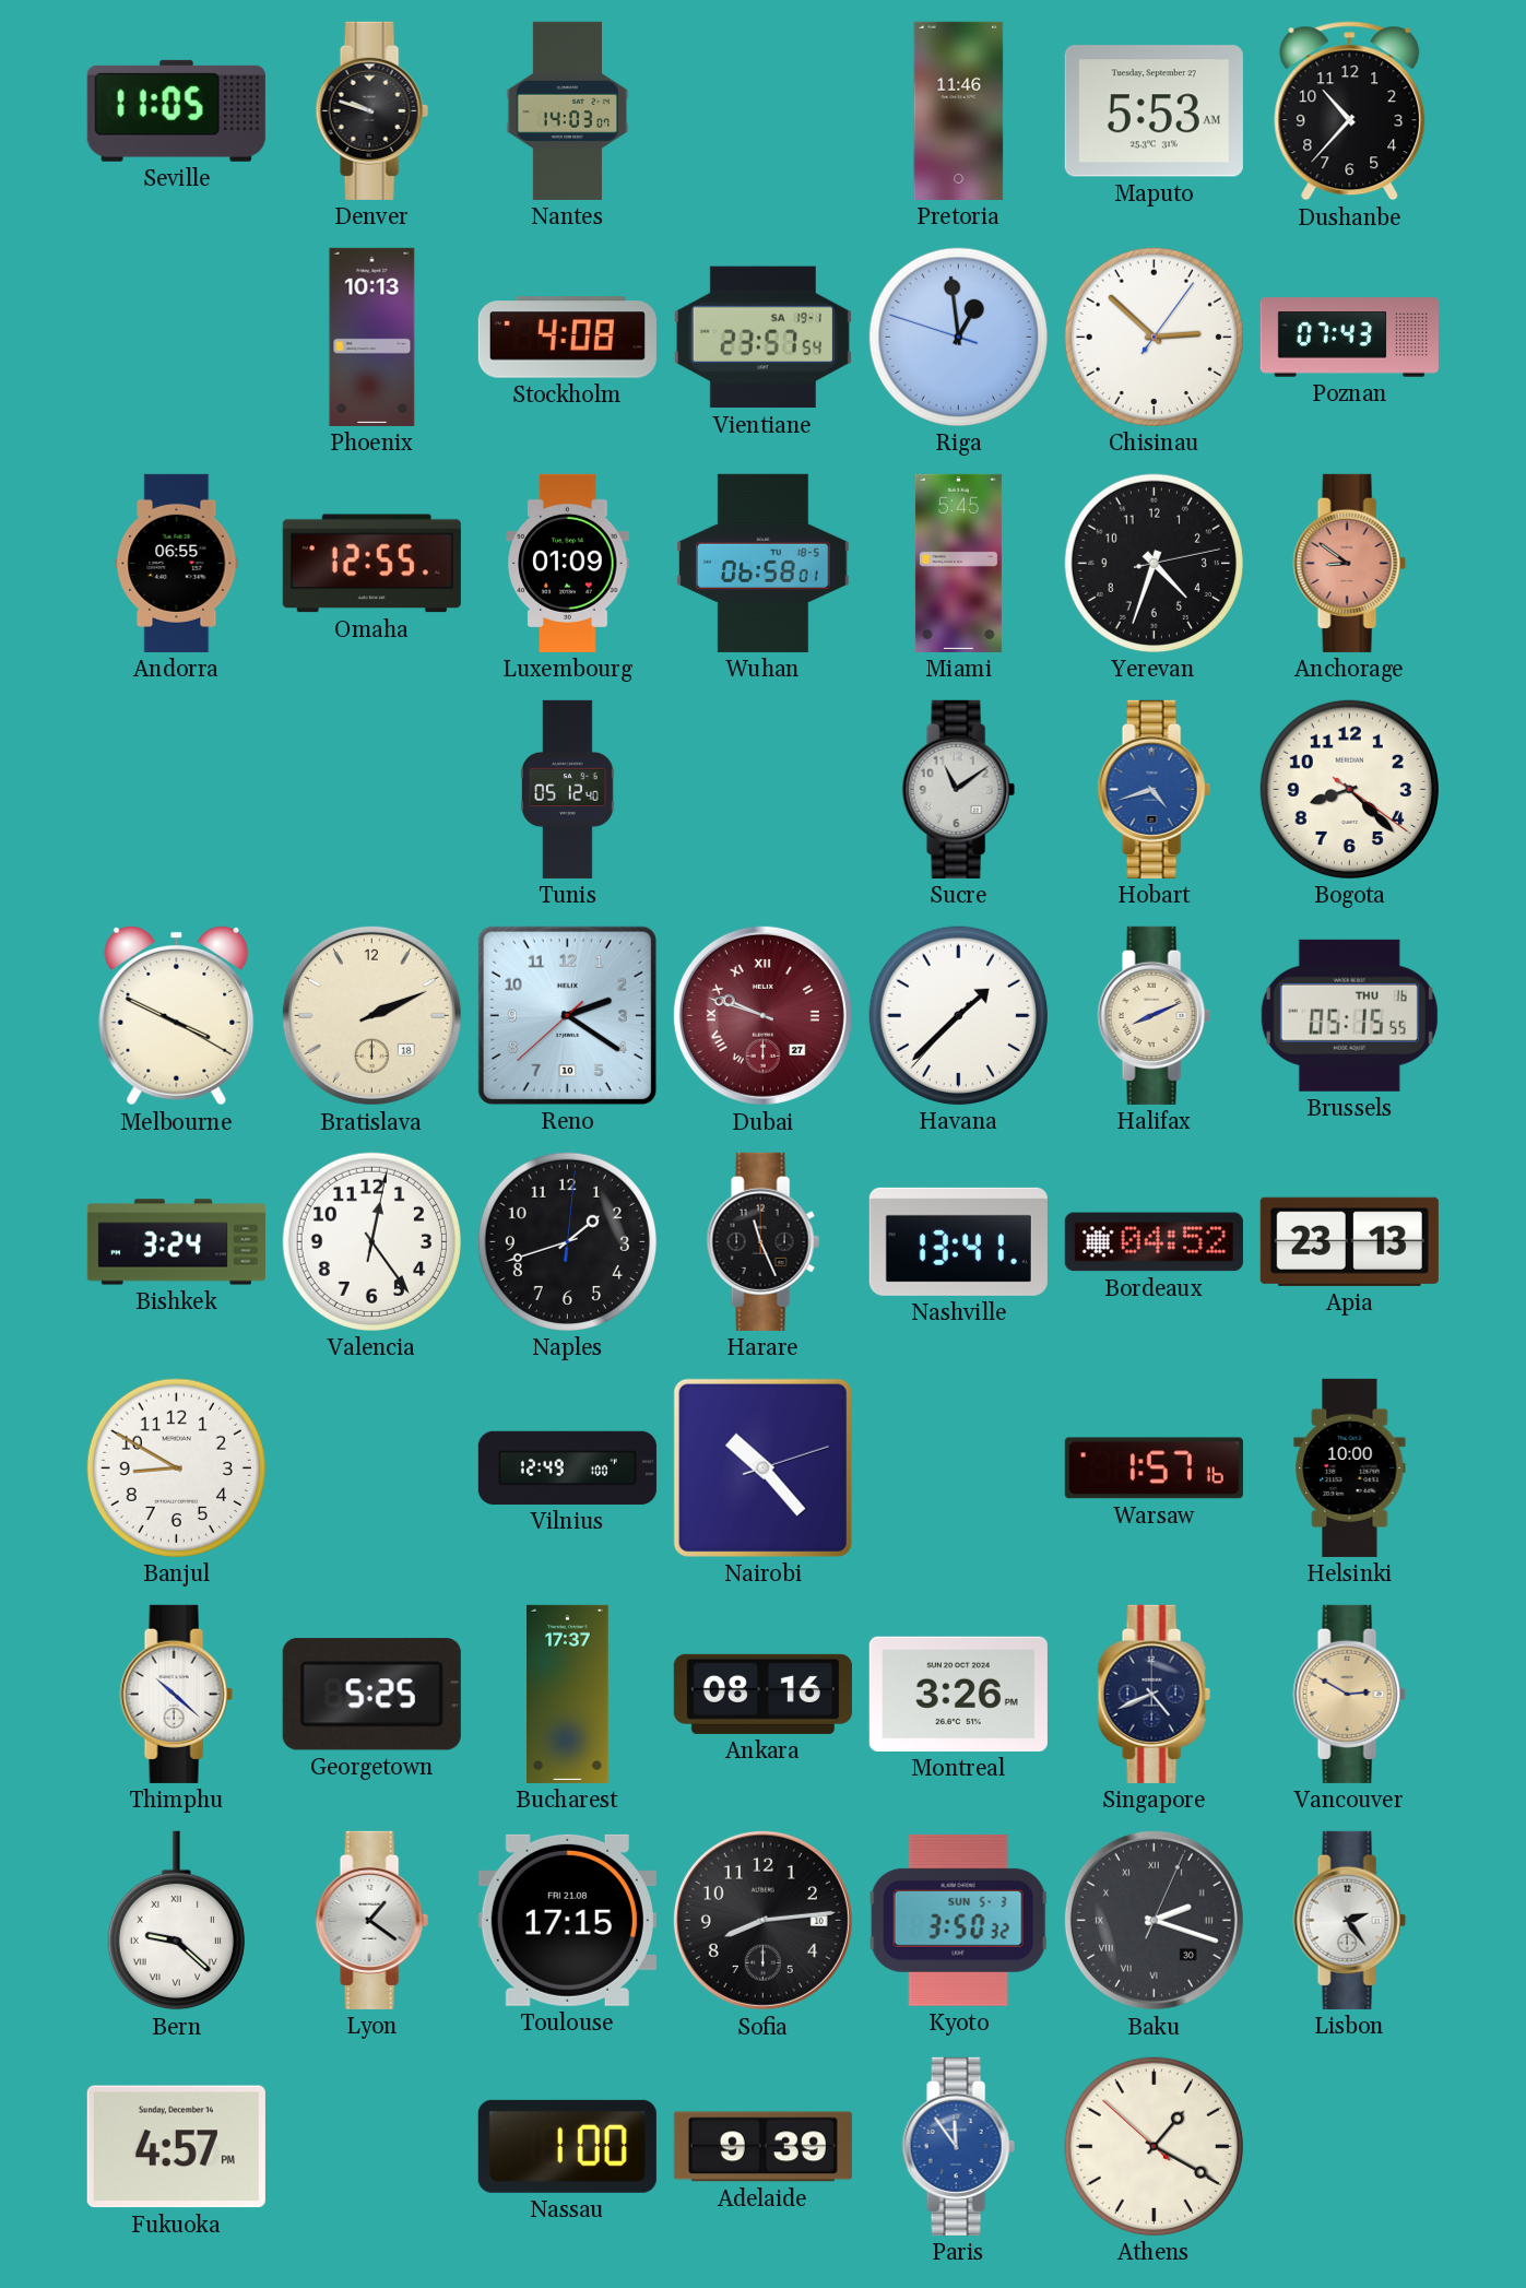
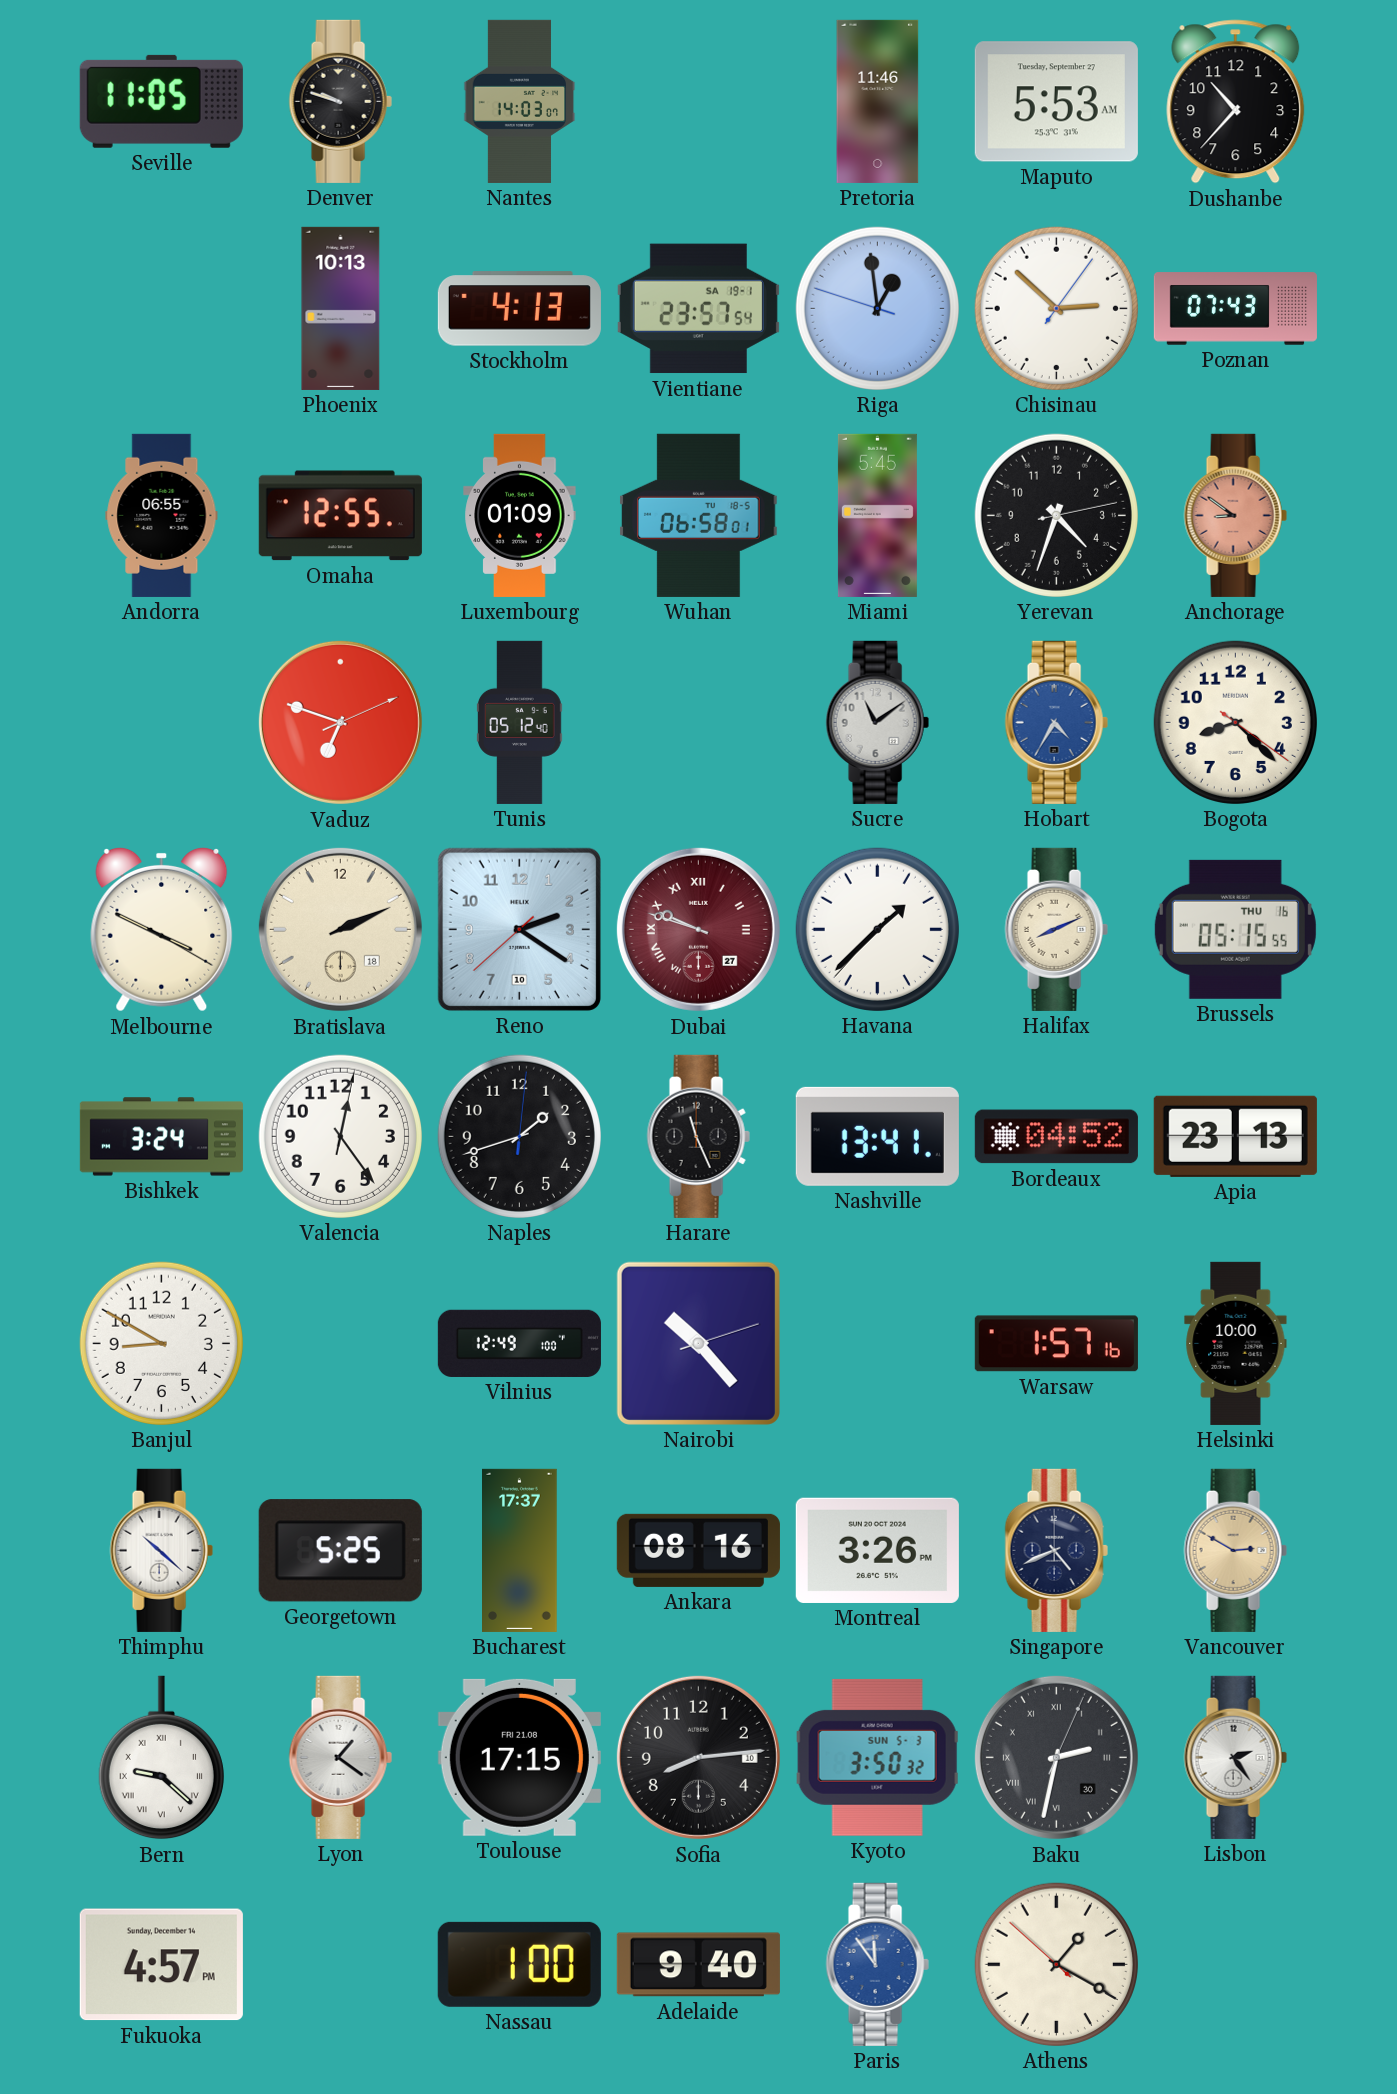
Stockholm: 4:08 -> 4:13
Vaduz: none -> 6:48
Hobart: 4:42 -> 4:35
Baku: 2:18 -> 2:32
Adelaide: 9:39 -> 9:40
